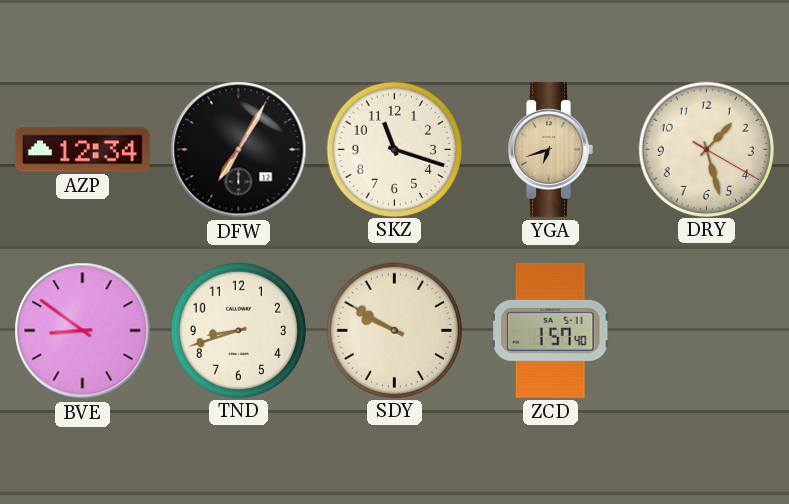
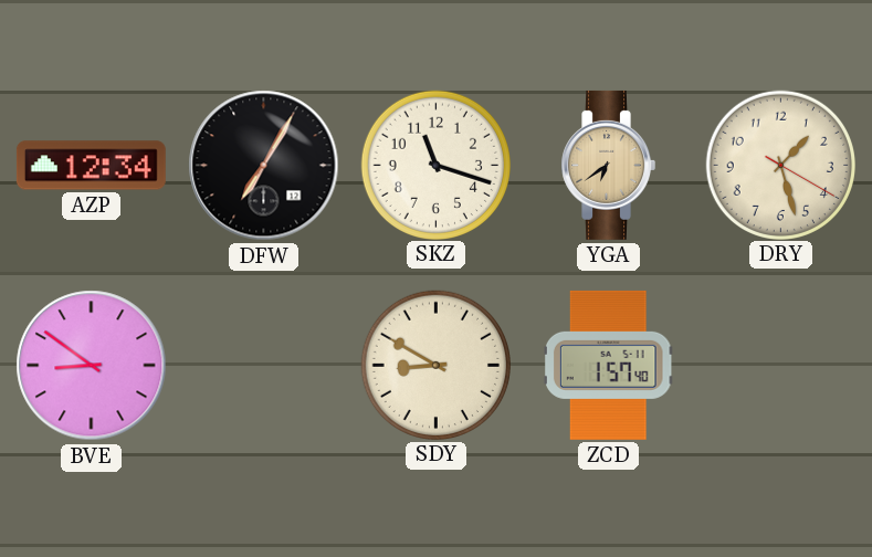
YGA: 6:42 -> 6:39
TND: 8:42 -> none
SDY: 9:50 -> 8:50
